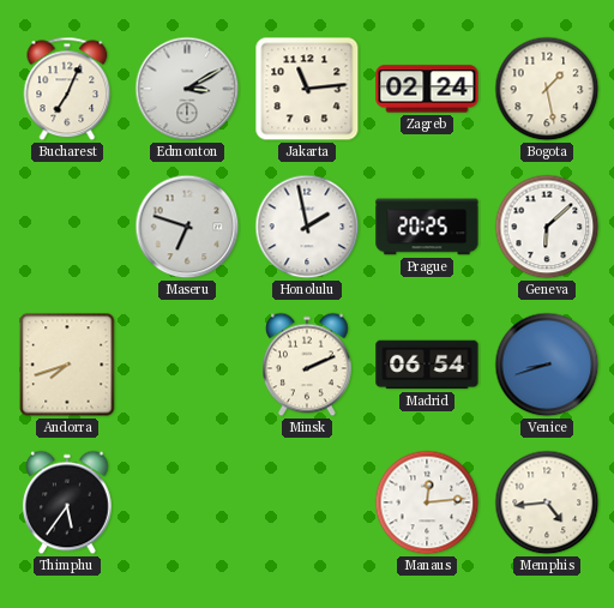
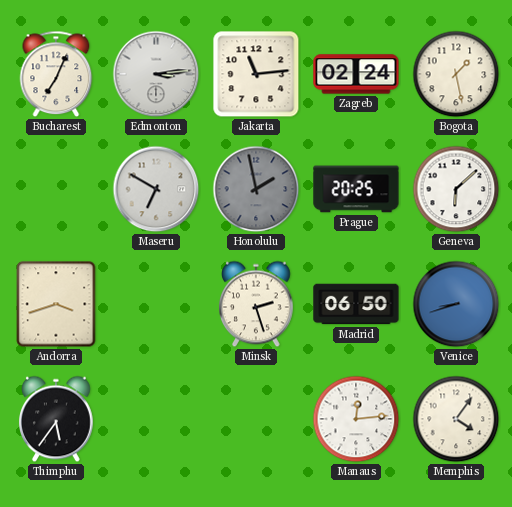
Edmonton: 3:10 -> 3:14
Maseru: 6:48 -> 6:50
Honolulu dial: white -> grey
Andorra: 7:42 -> 3:42
Minsk: 2:11 -> 2:27
Madrid: 06:54 -> 06:50
Memphis: 4:44 -> 4:06
